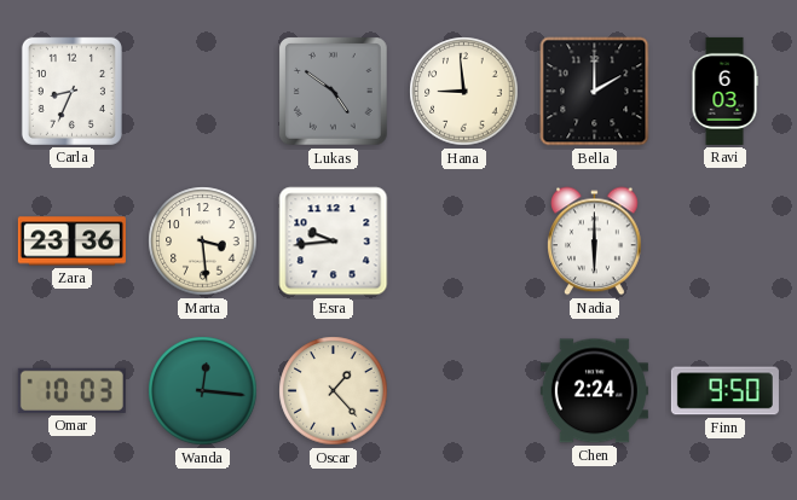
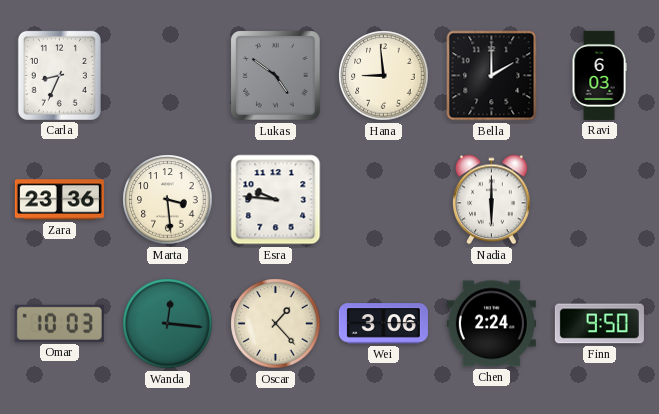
Esra: 9:44 -> 9:46
Wei: none -> 3:06
